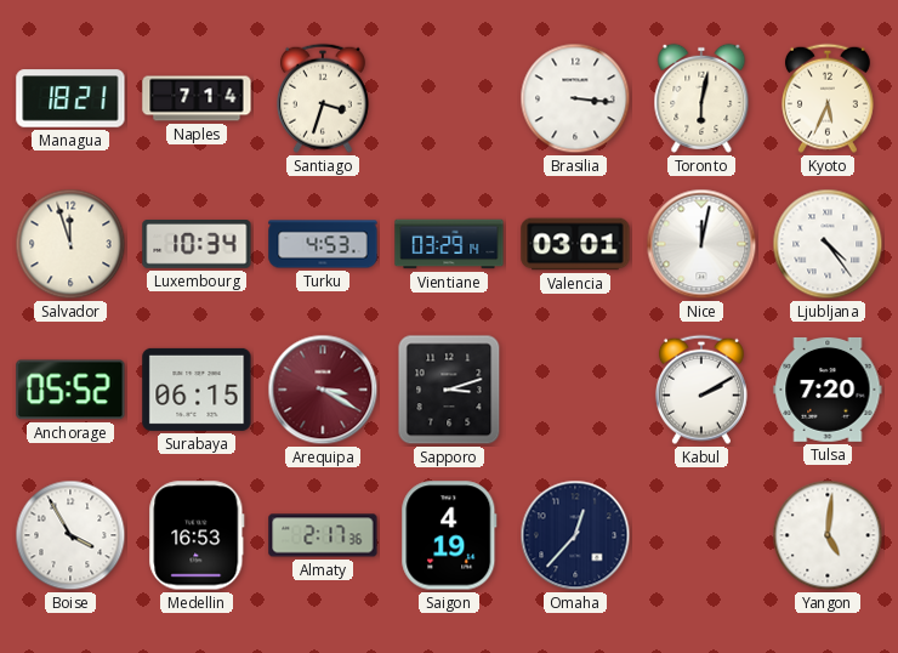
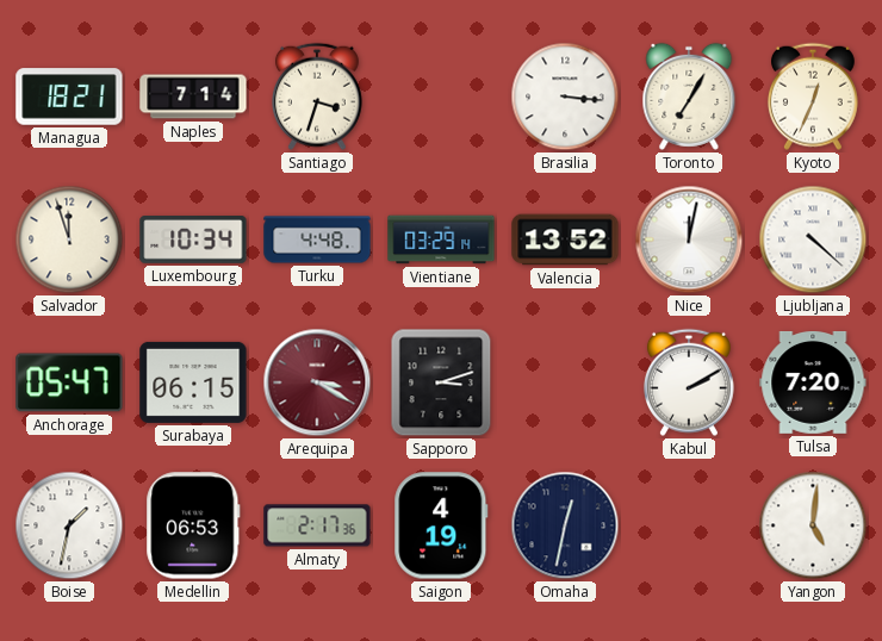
Toronto: 6:02 -> 7:05
Kyoto: 5:34 -> 12:34
Turku: 4:53 -> 4:48
Valencia: 03:01 -> 13:52
Ljubljana: 4:24 -> 4:22
Anchorage: 05:52 -> 05:47
Boise: 3:55 -> 1:32
Medellin: 16:53 -> 06:53
Omaha: 12:37 -> 12:32
